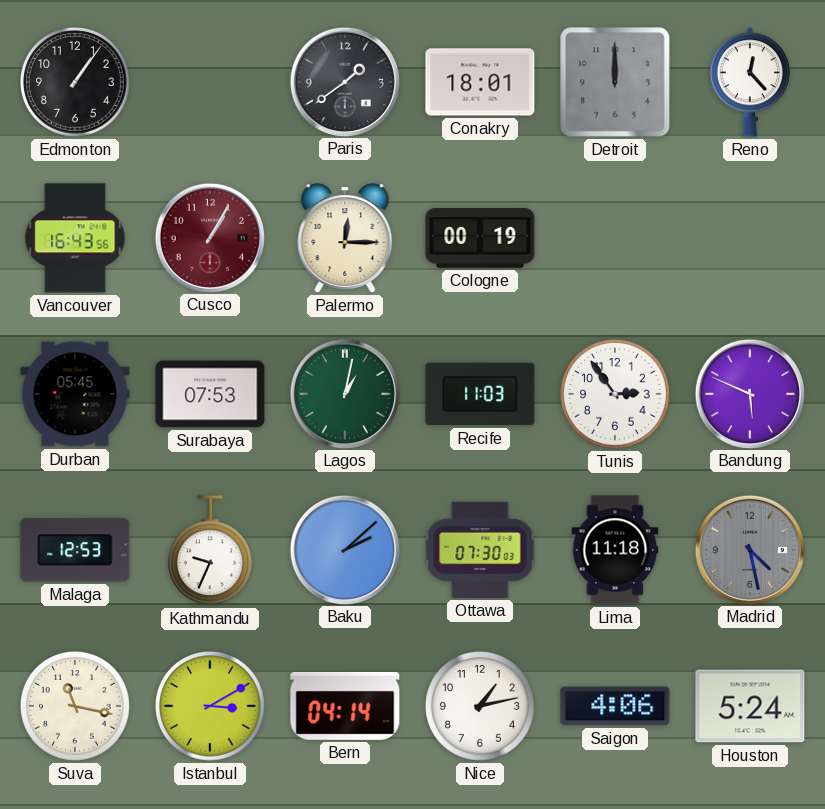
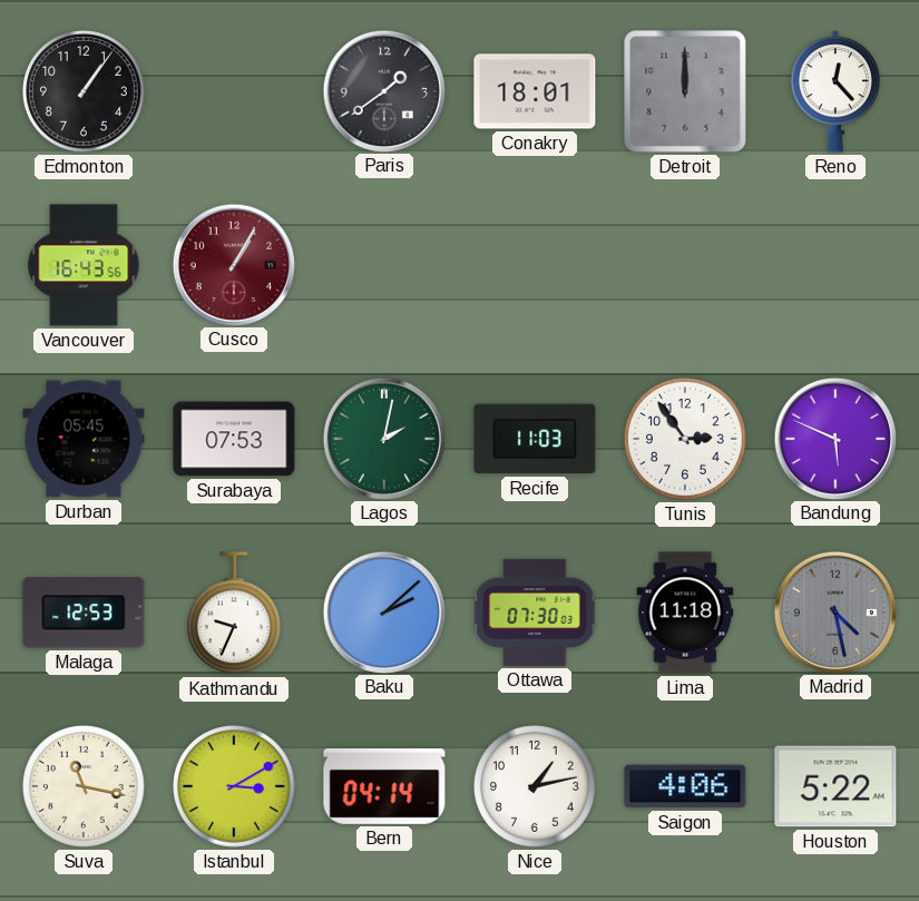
Palermo: 12:15 -> none
Cologne: 00:19 -> none
Lagos: 1:02 -> 2:02
Houston: 5:24 -> 5:22
